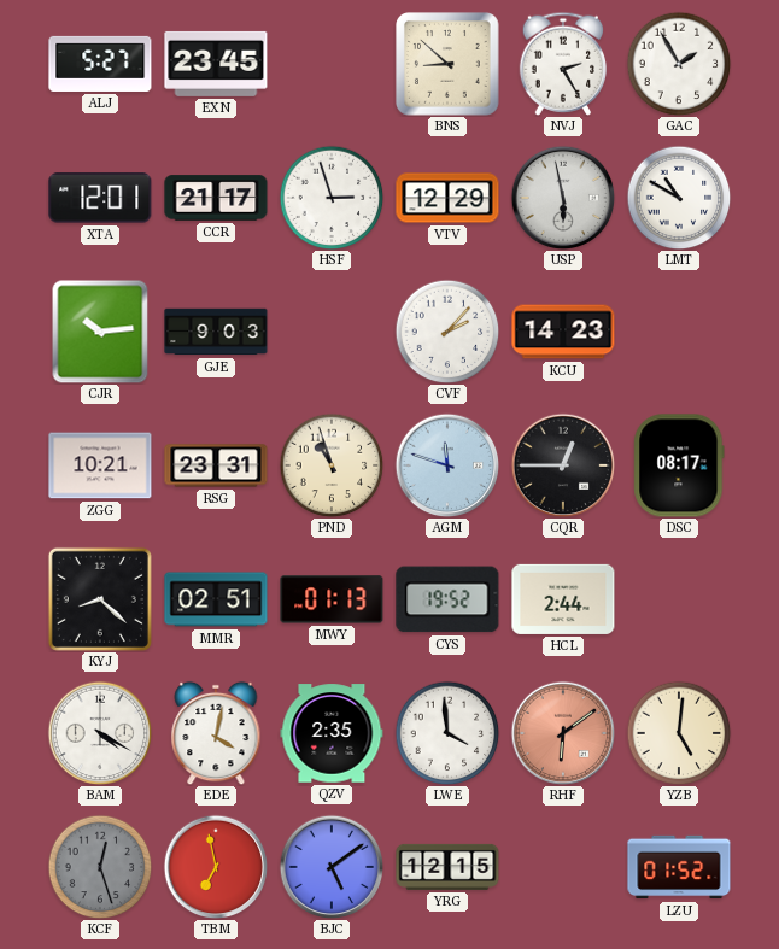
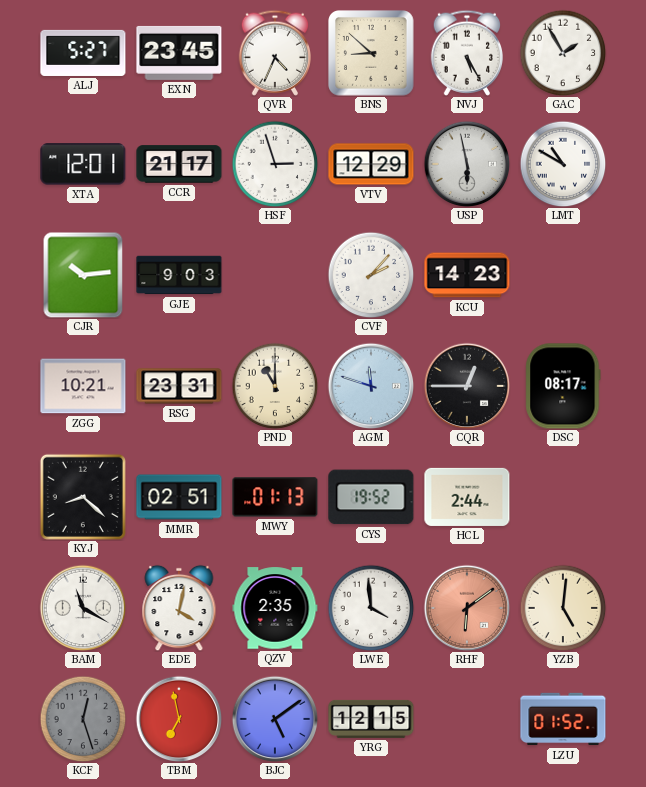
QVR: none -> 4:34
NVJ: 2:25 -> 5:25
PND: 10:57 -> 11:00
BAM: 4:20 -> 11:20
